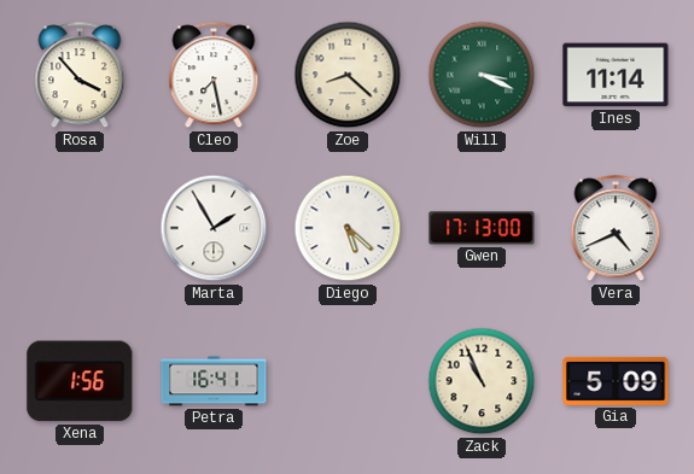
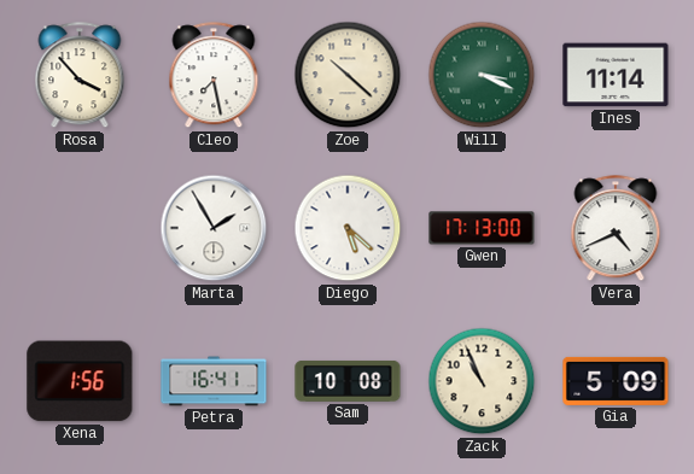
Zoe: 8:22 -> 10:22
Sam: none -> 10:08
